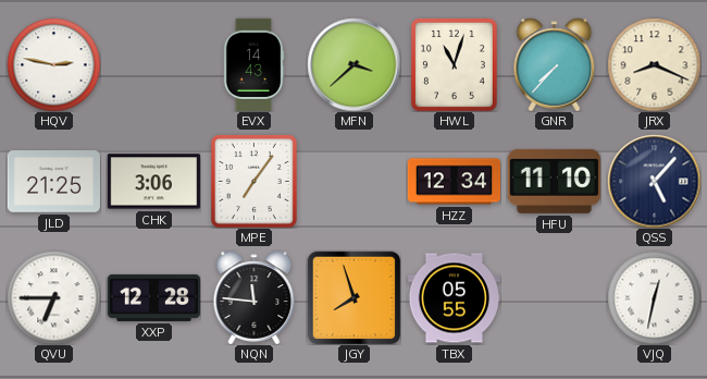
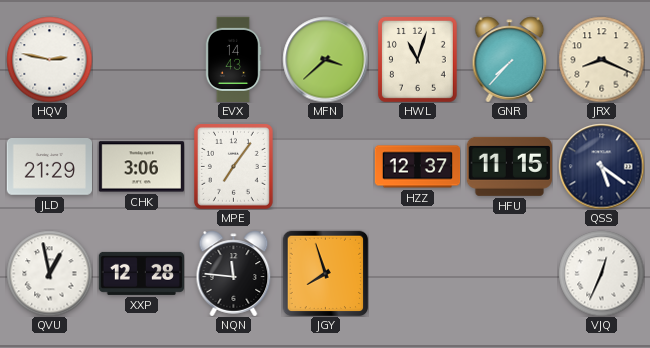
JLD: 21:25 -> 21:29
HZZ: 12:34 -> 12:37
HFU: 11:10 -> 11:15
QSS: 5:07 -> 5:21
QVU: 6:45 -> 12:58
TBX: 05:55 -> none
VJQ: 12:32 -> 12:34
